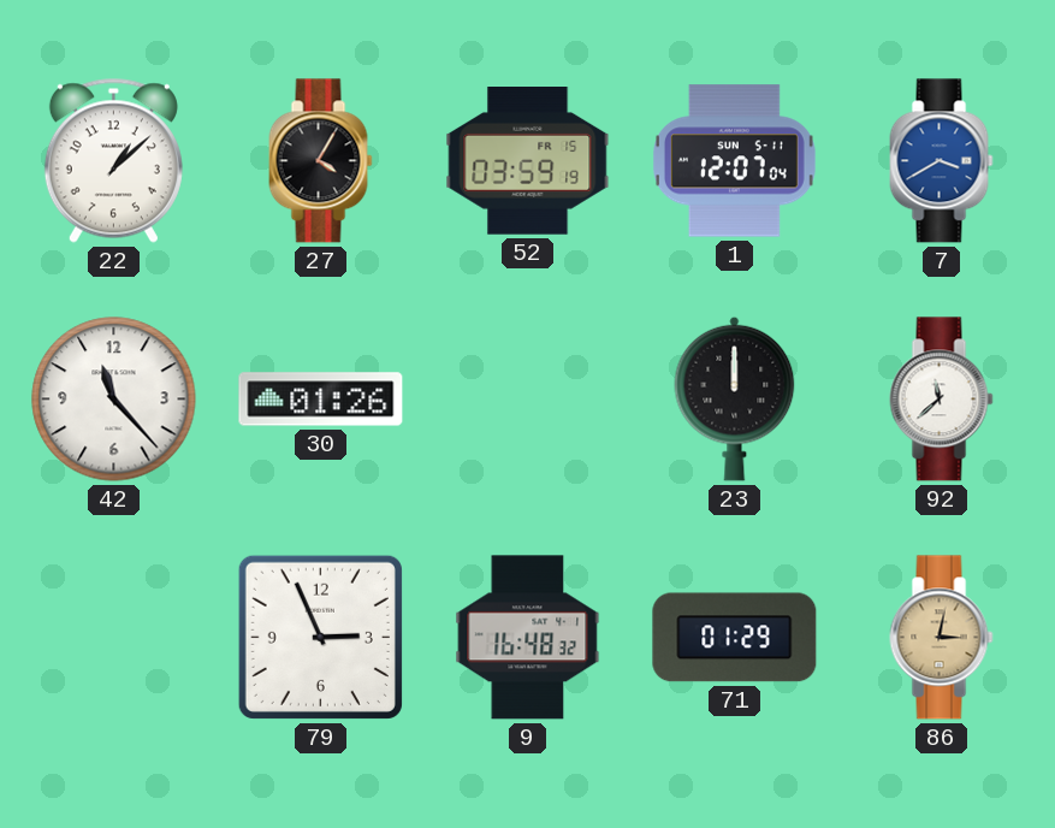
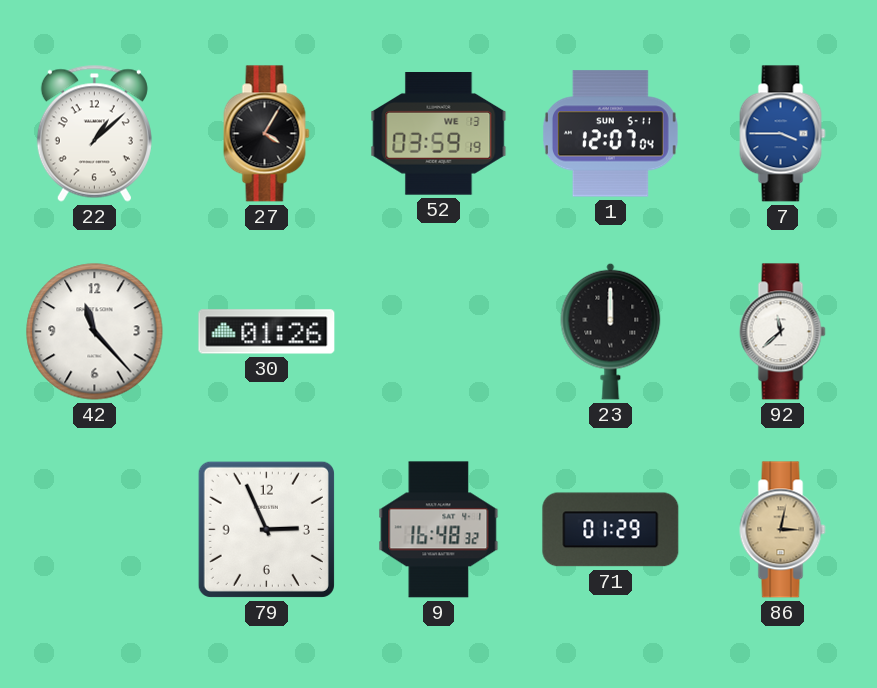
52 date: FR 15 -> WE 13
7: 3:40 -> 3:45
